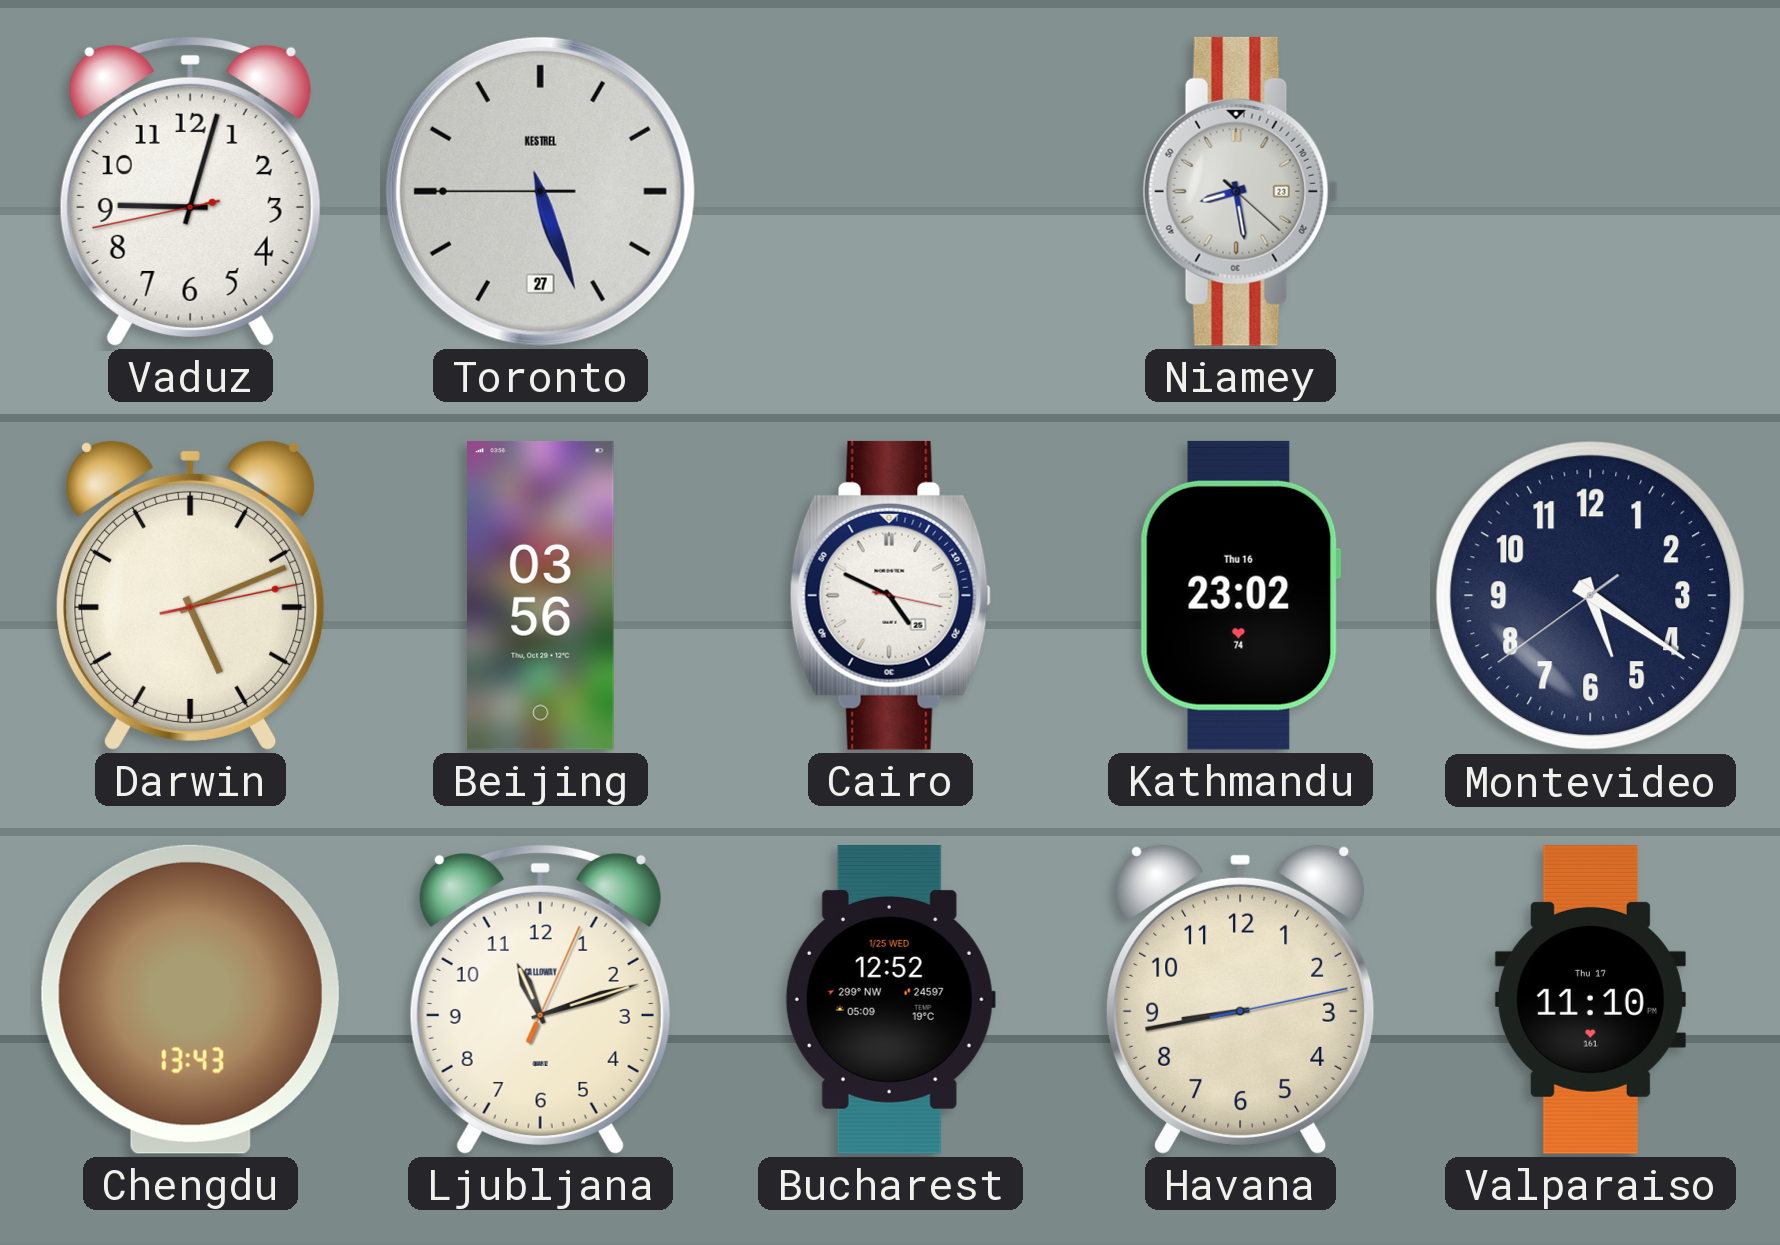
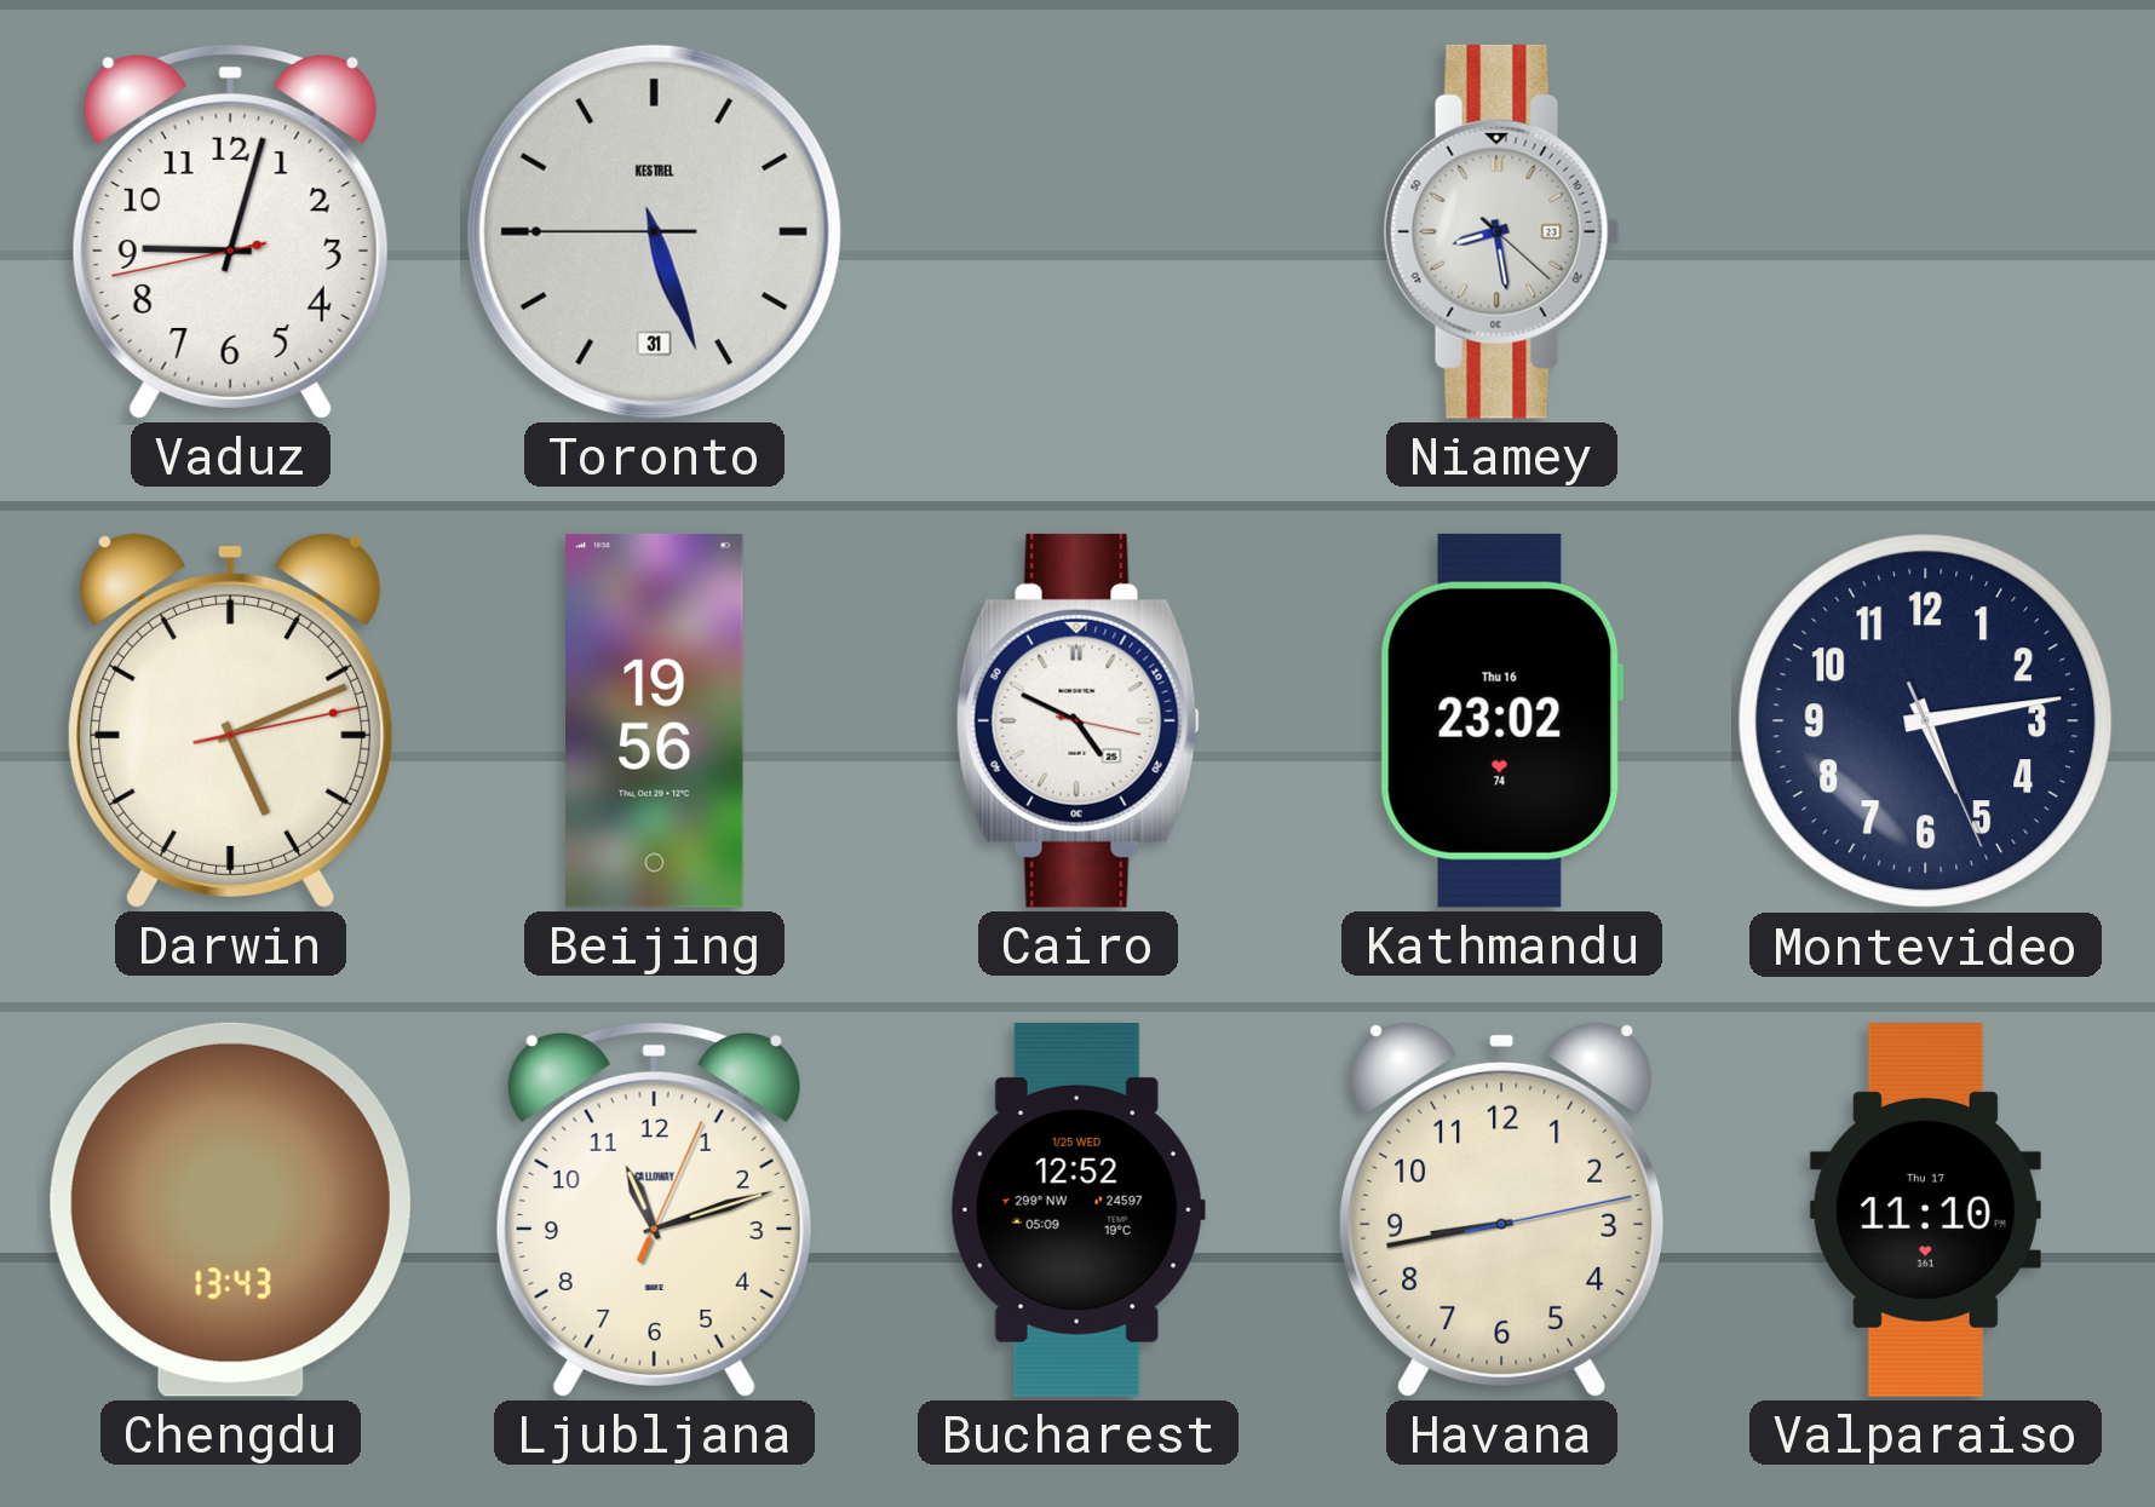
Toronto date: 27 -> 31
Beijing: 03:56 -> 19:56
Montevideo: 5:20 -> 5:13
